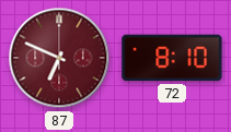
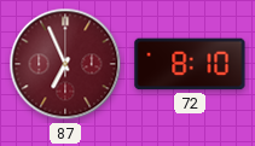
87: 6:49 -> 6:56
